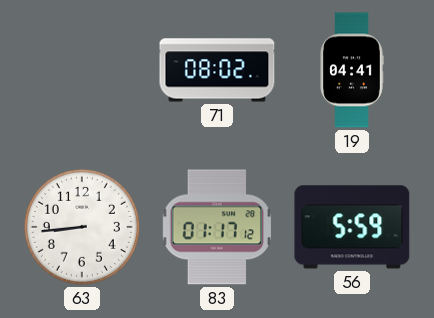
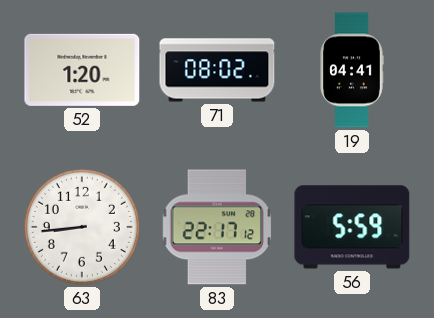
52: none -> 1:20
83: 01:17 -> 22:17
